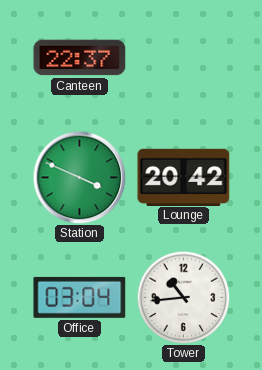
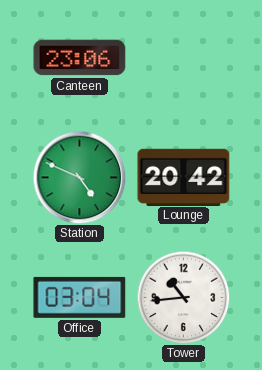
Canteen: 22:37 -> 23:06
Station: 3:49 -> 4:49
